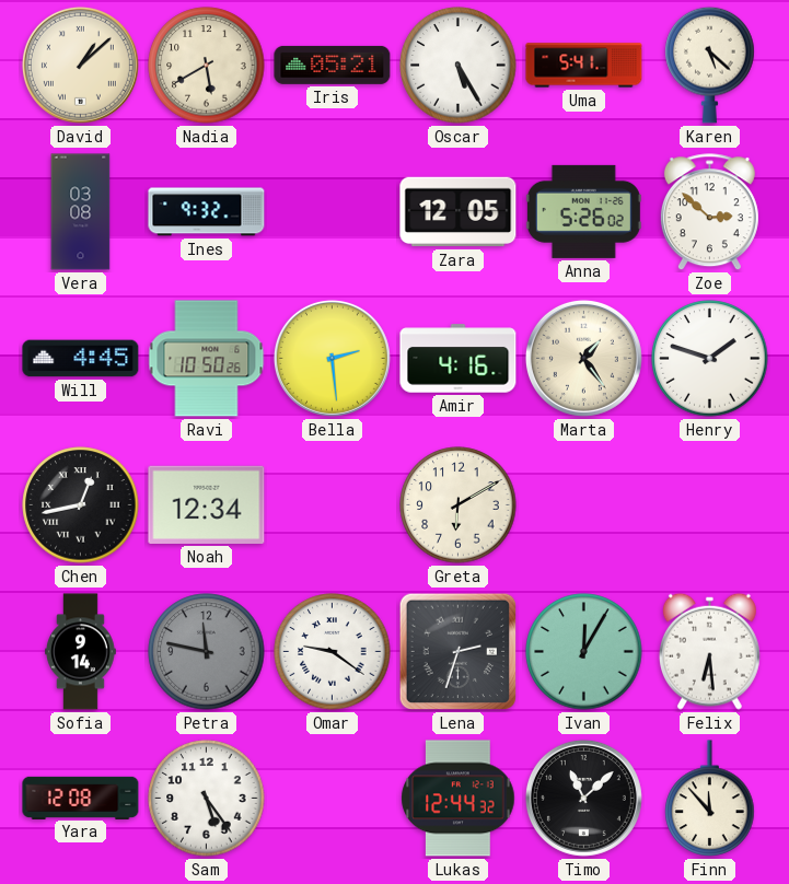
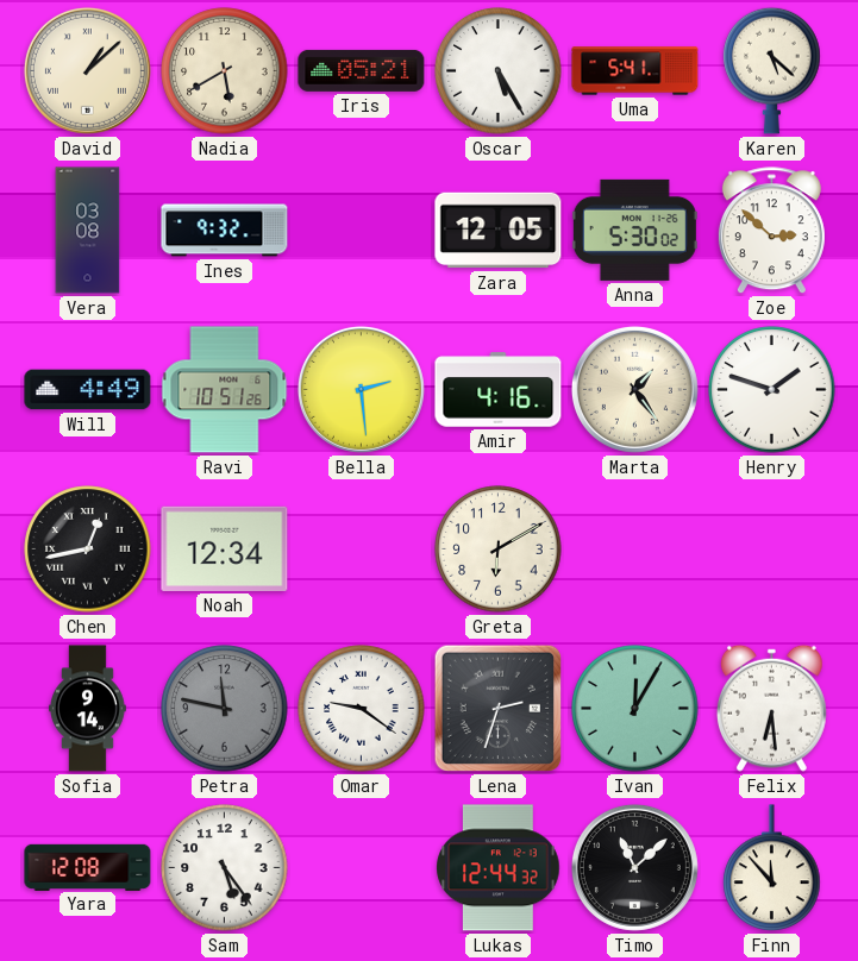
Anna: 5:26 -> 5:30
Will: 4:45 -> 4:49
Ravi: 10:50 -> 10:51
